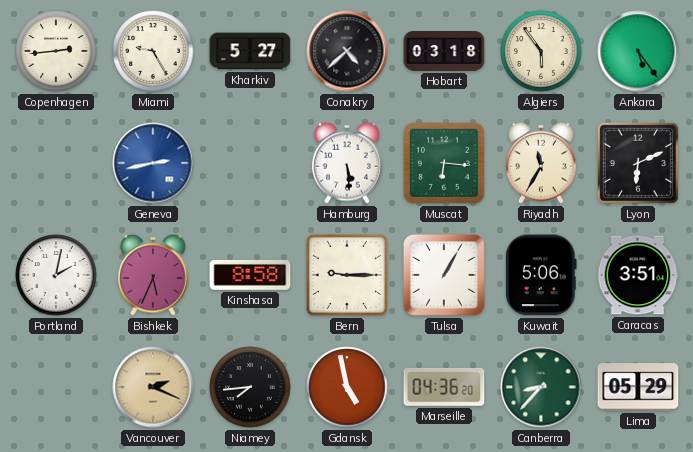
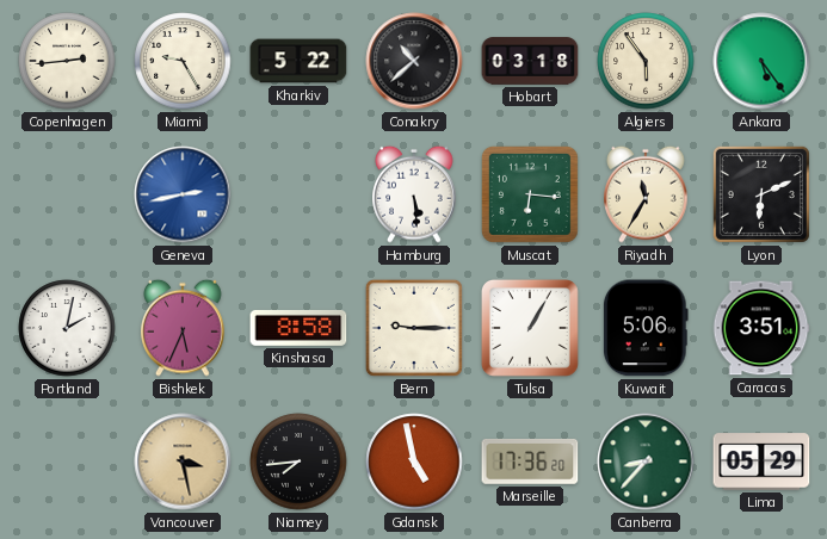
Kharkiv: 5:27 -> 5:22
Conakry: 4:38 -> 10:38
Vancouver: 2:19 -> 3:28
Marseille: 04:36 -> 17:36
